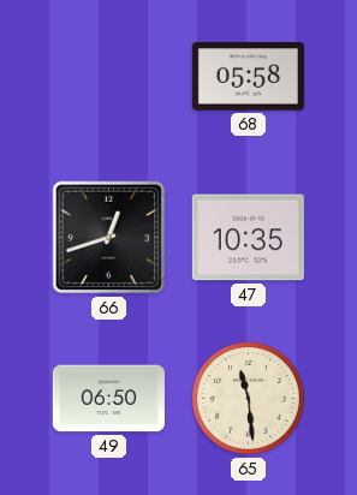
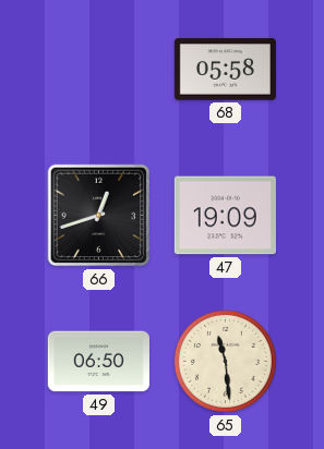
47: 10:35 -> 19:09
